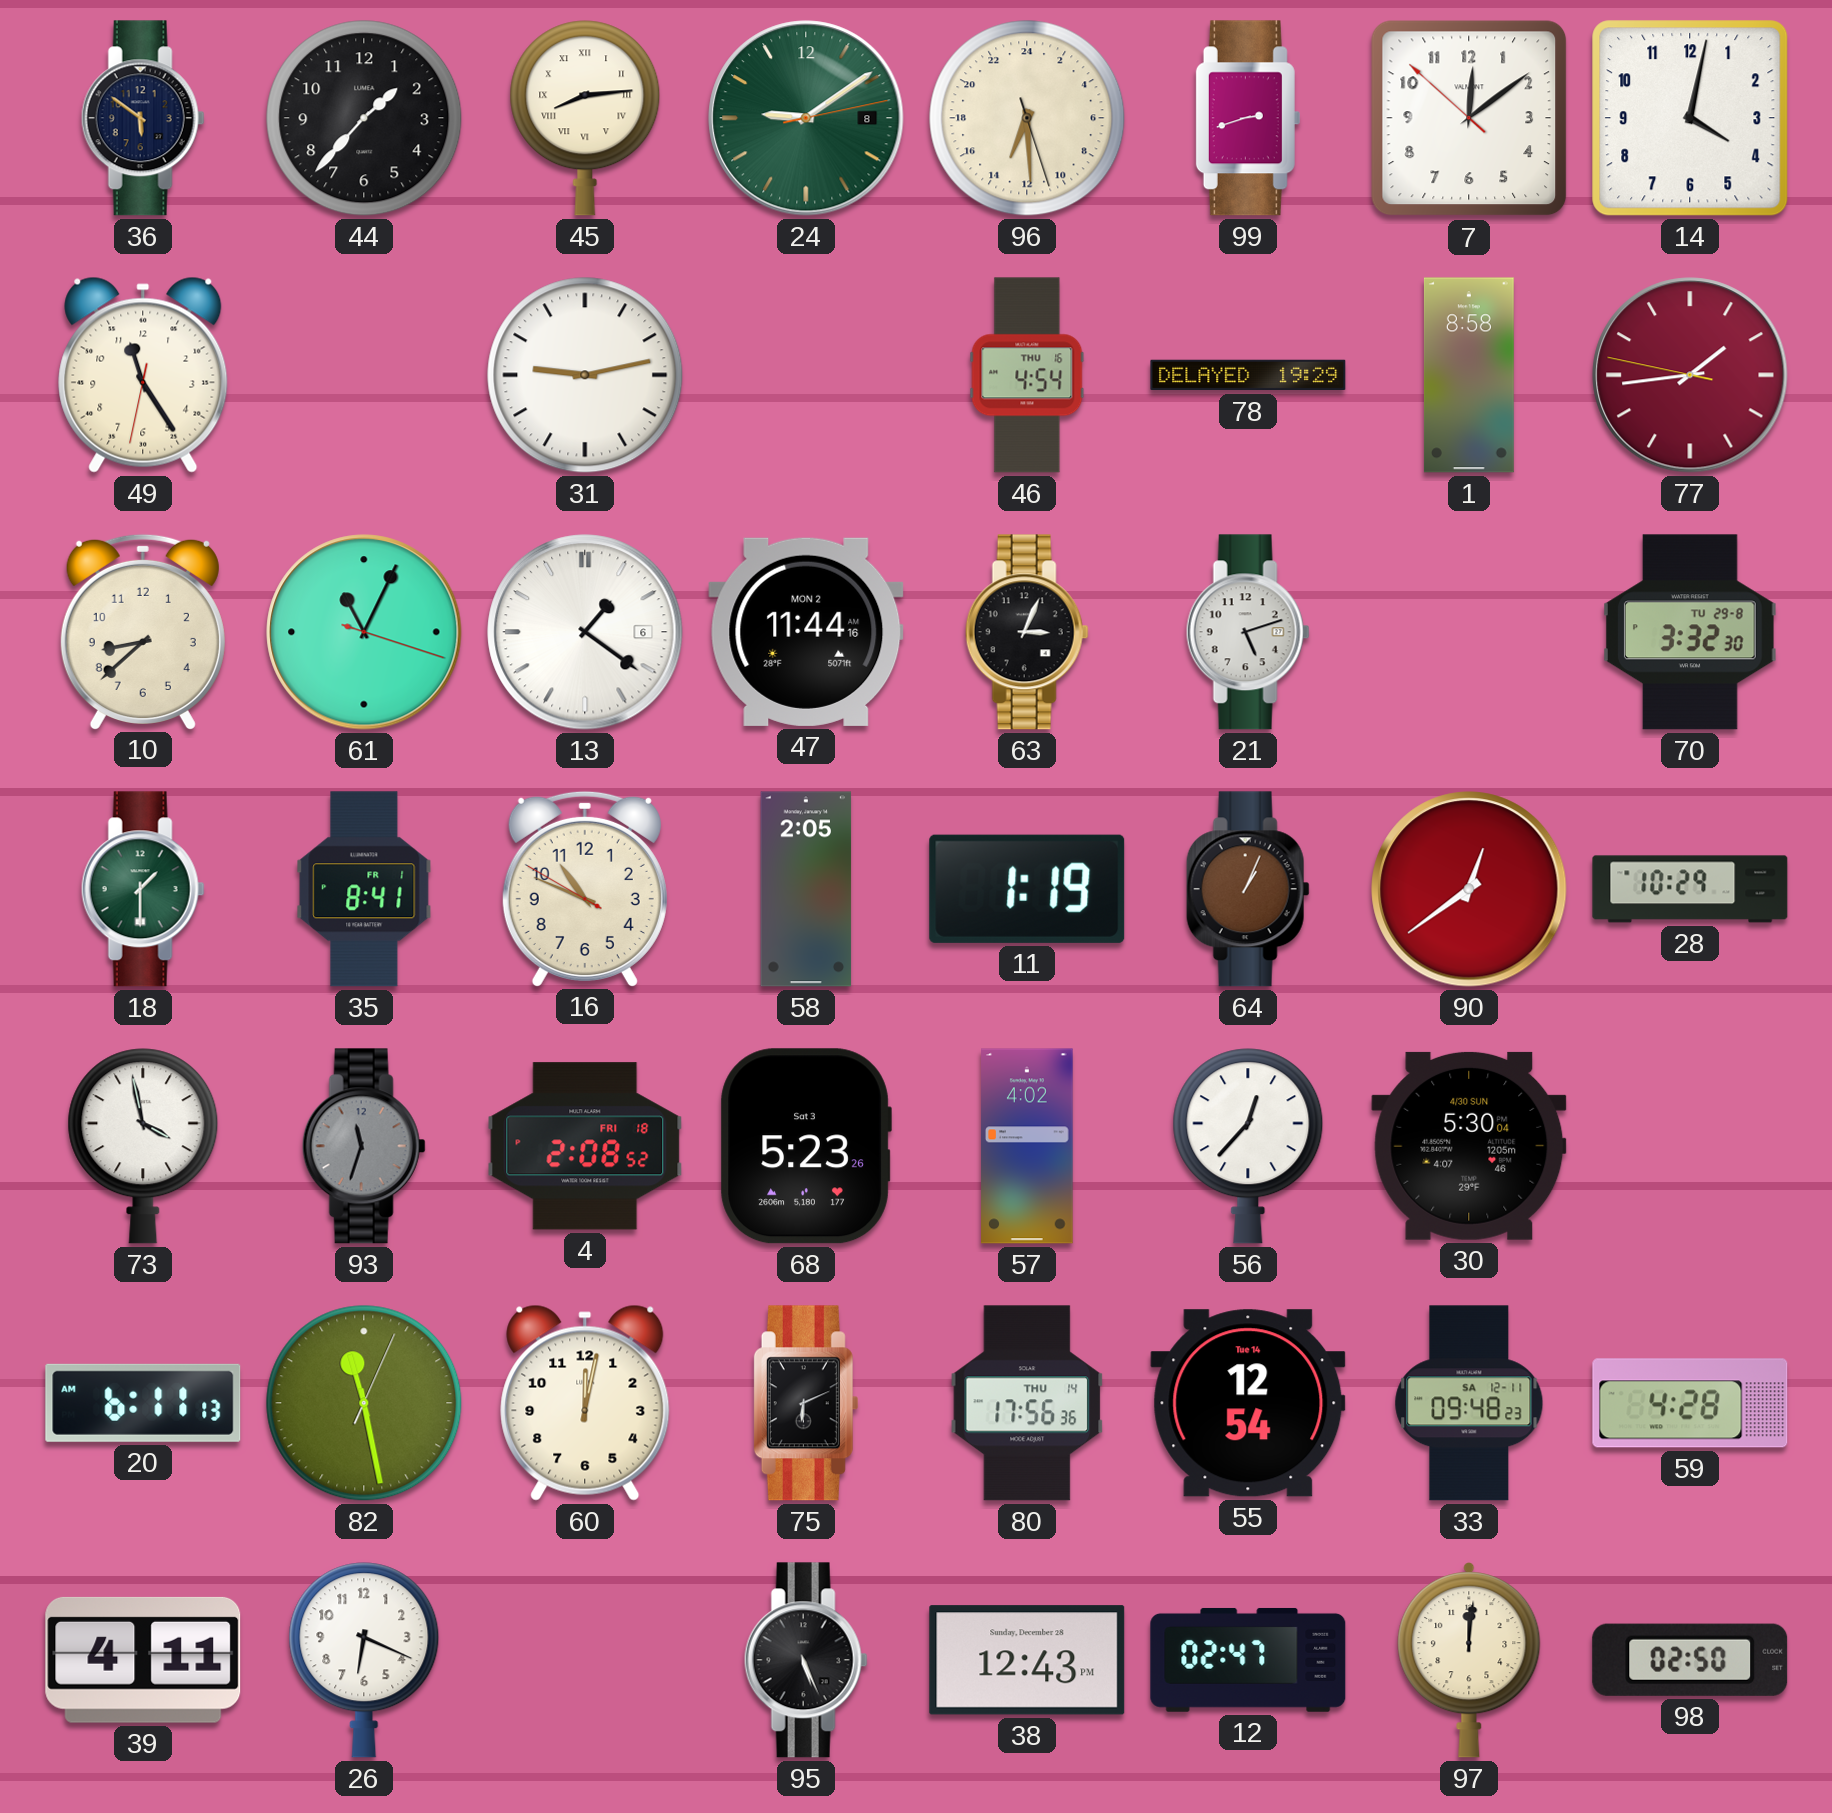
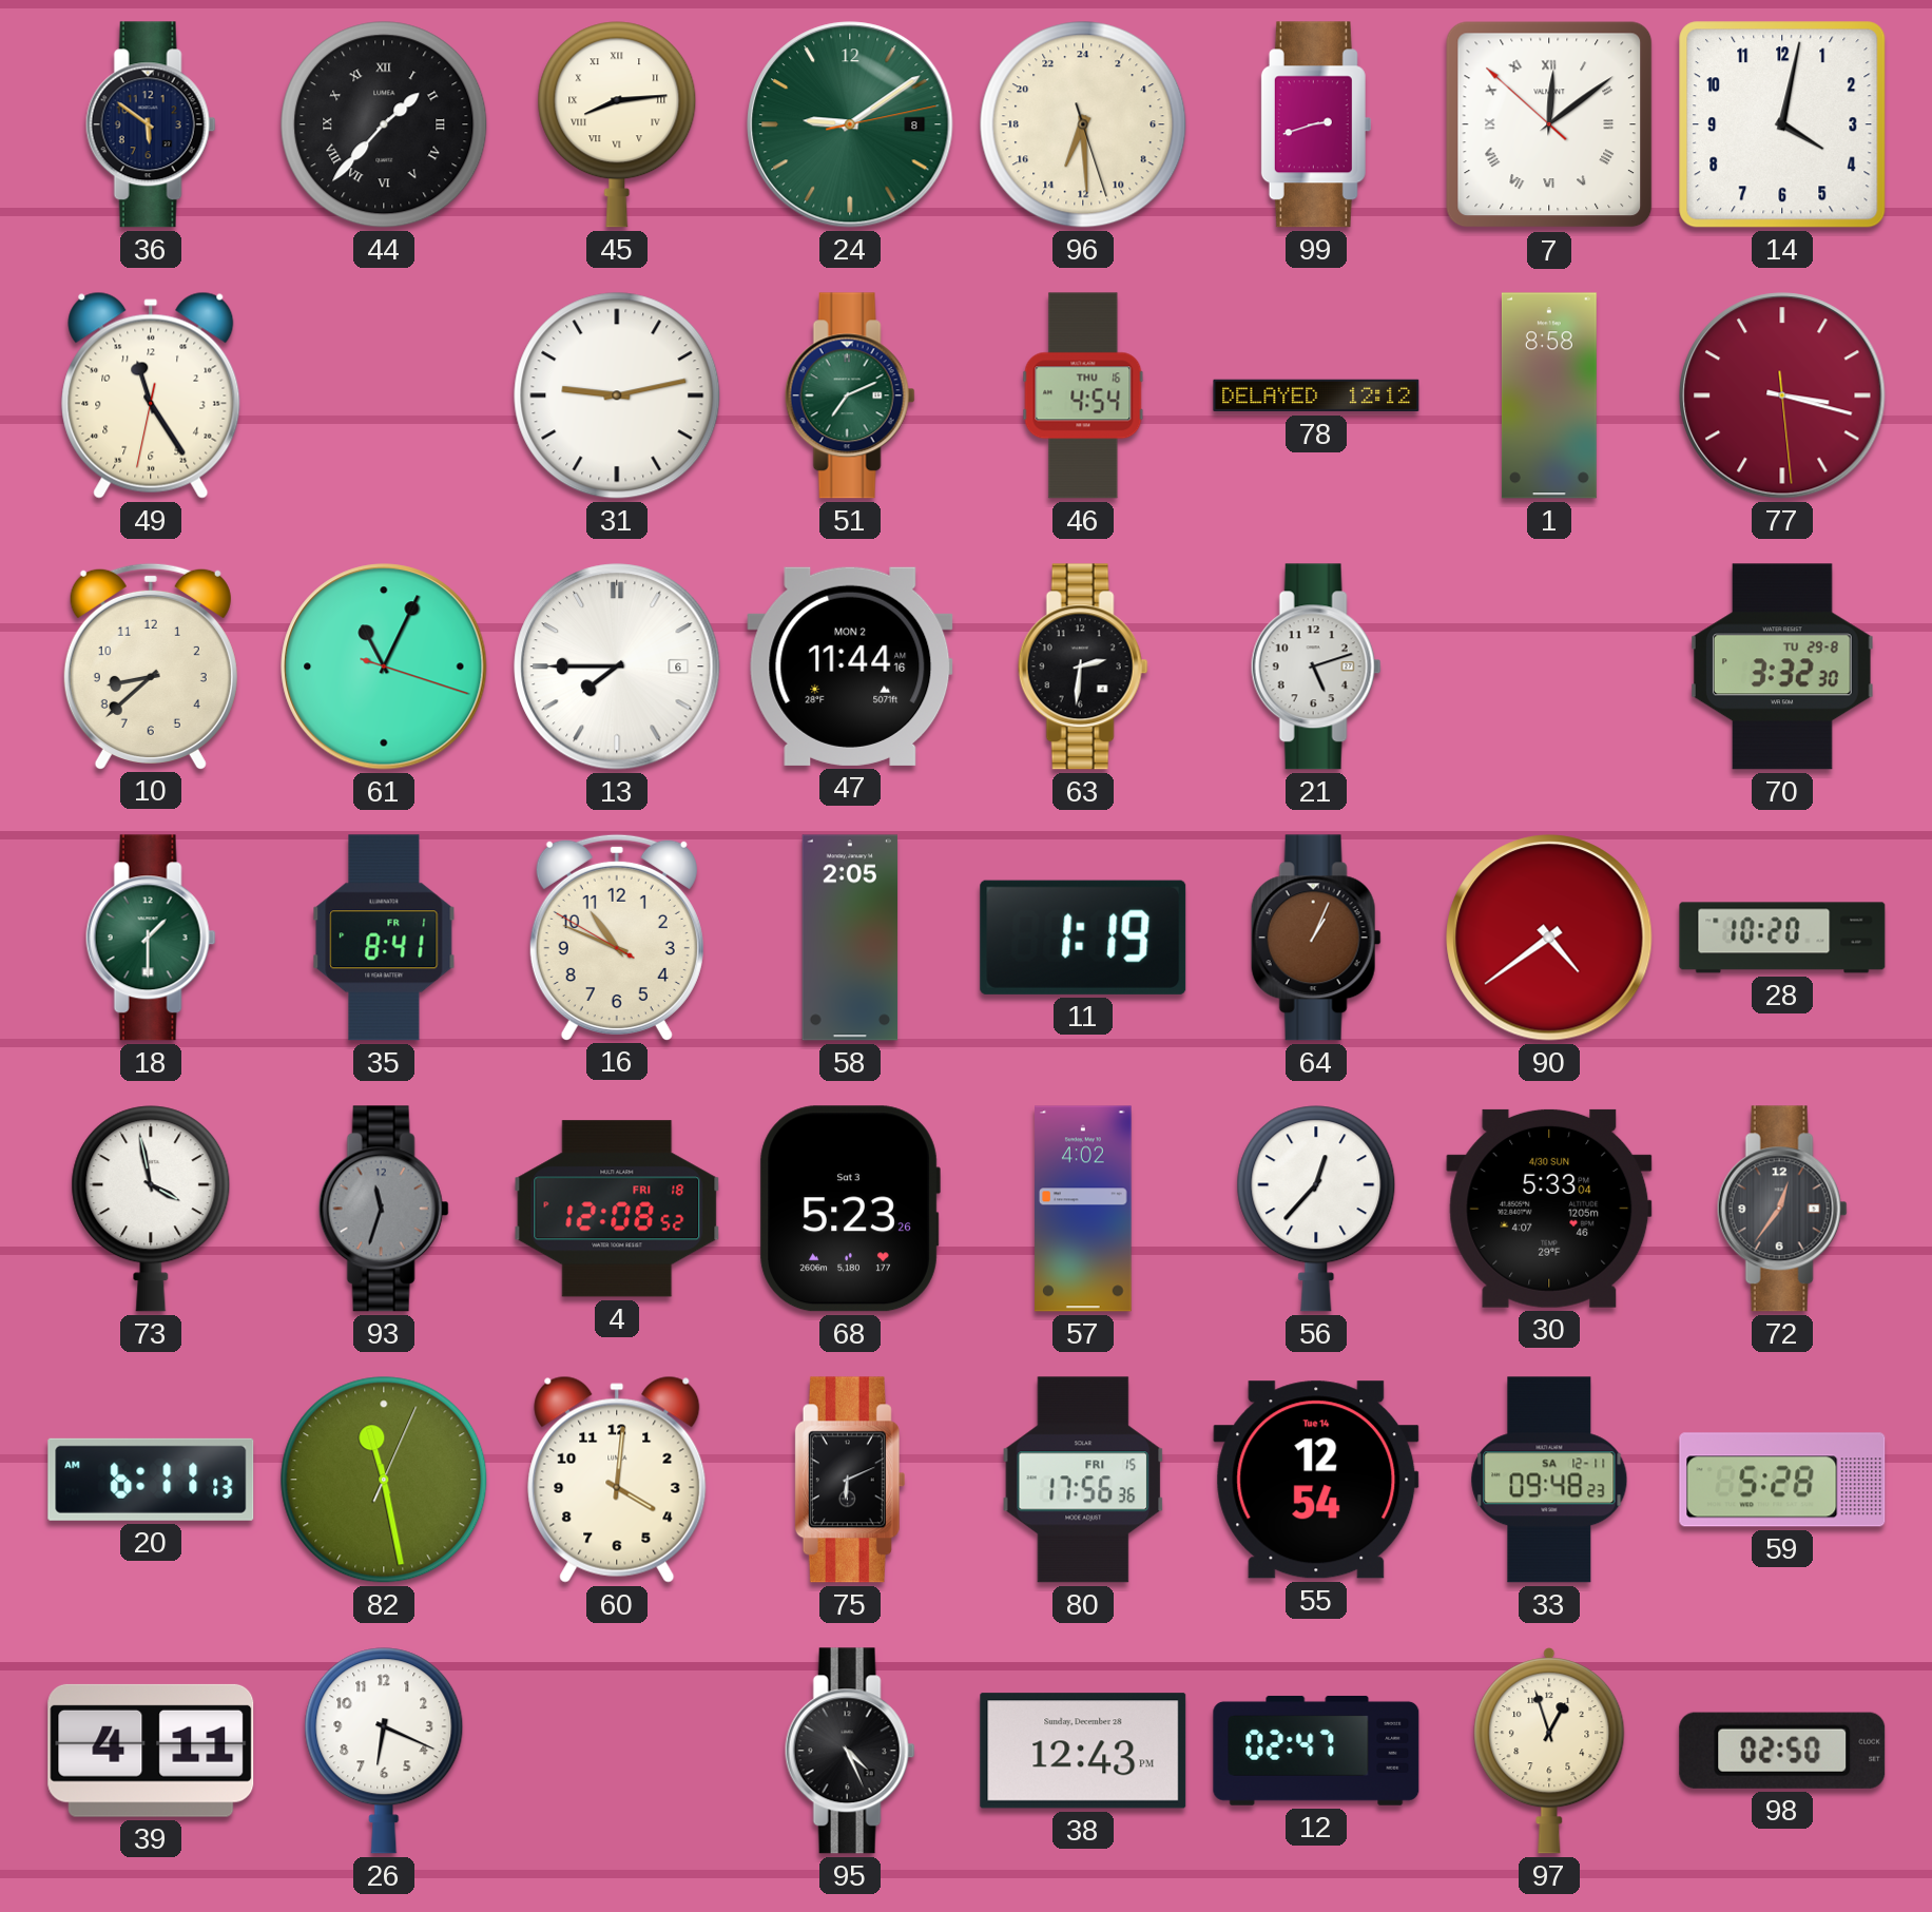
44 numerals: Arabic -> Roman
7 numerals: Arabic -> Roman
51: none -> 7:11
78: 19:29 -> 12:12
77: 1:43 -> 3:17
13: 1:21 -> 7:45
63: 3:04 -> 2:31
90: 12:39 -> 4:39
28: 10:29 -> 10:20
4: 2:08 -> 12:08
30: 5:30 -> 5:33
72: none -> 12:36
60: 12:02 -> 4:01
80 date: THU 14 -> FRI 15
59: 4:28 -> 5:28
95: 5:26 -> 4:26
97: 12:01 -> 12:57
